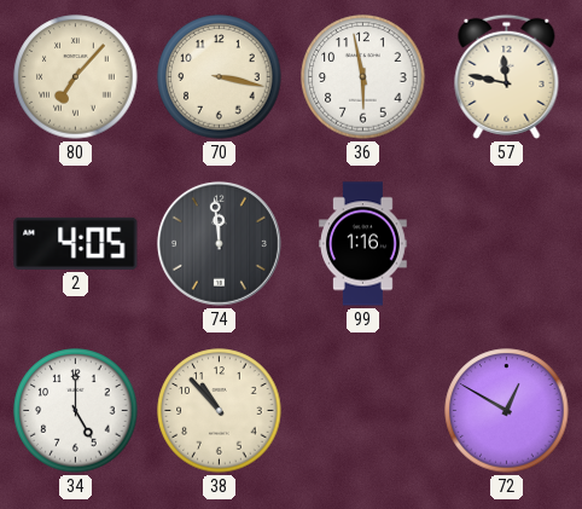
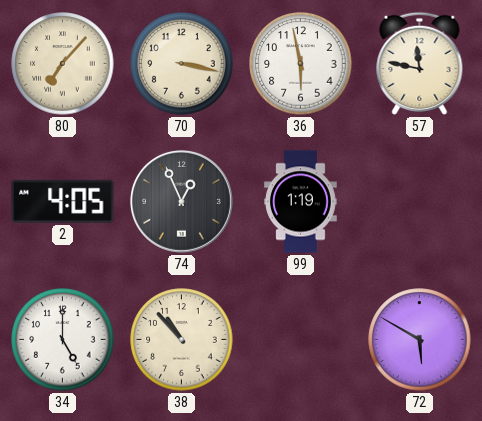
74: 11:59 -> 12:56
99: 1:16 -> 1:19
72: 12:50 -> 5:50
